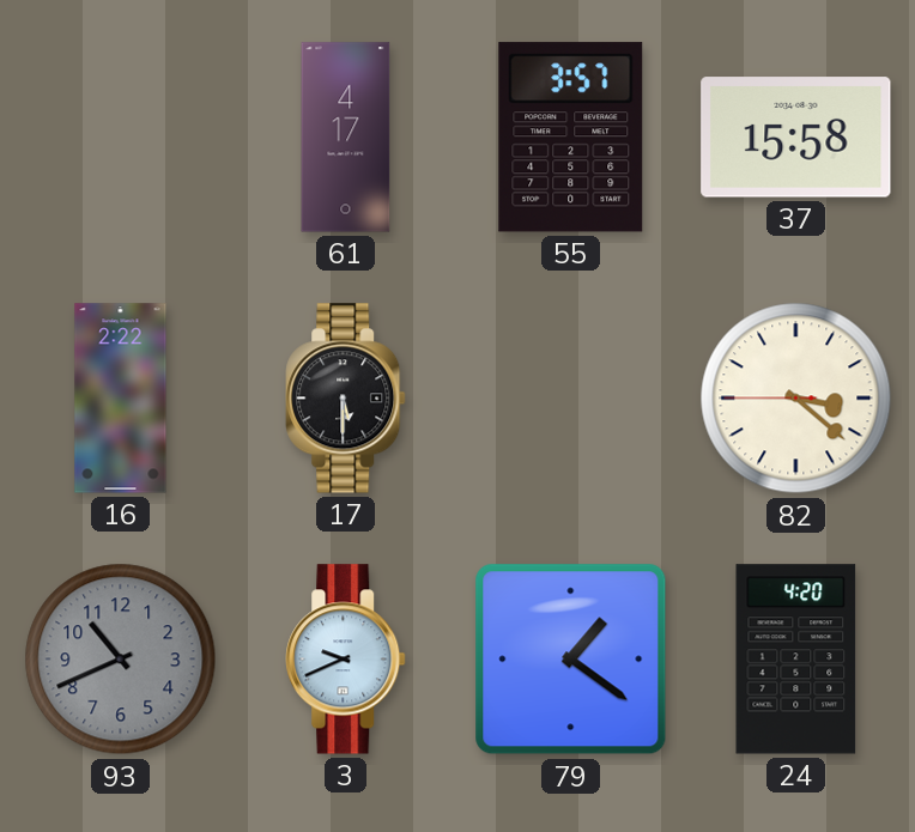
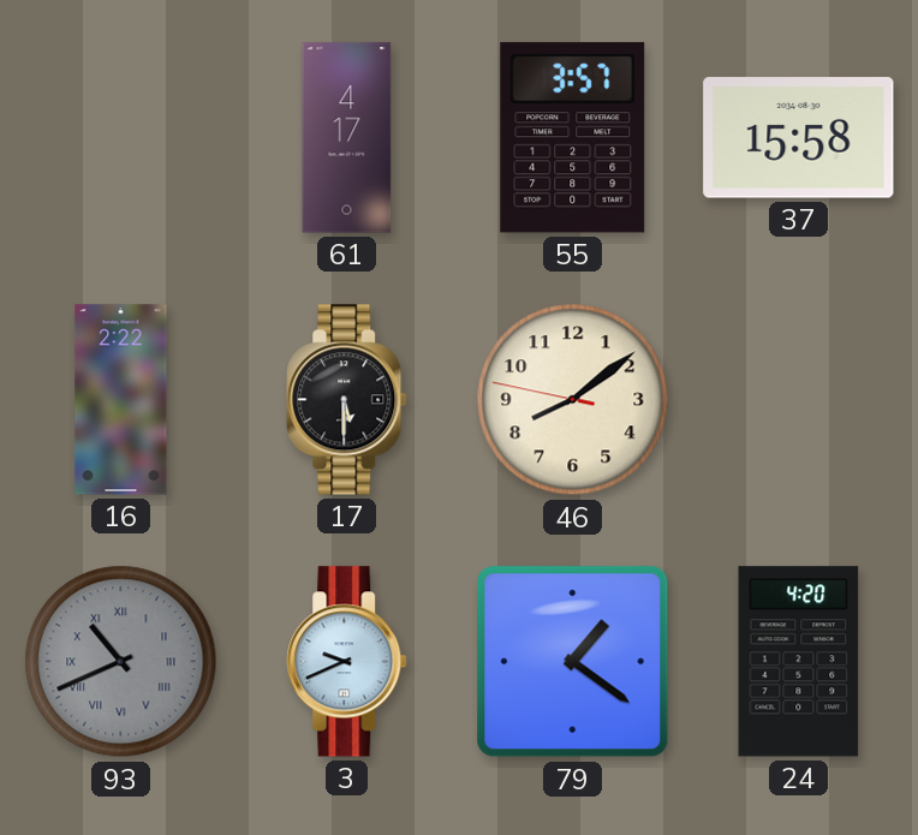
46: none -> 8:08
82: 3:21 -> none
93 numerals: Arabic -> Roman
